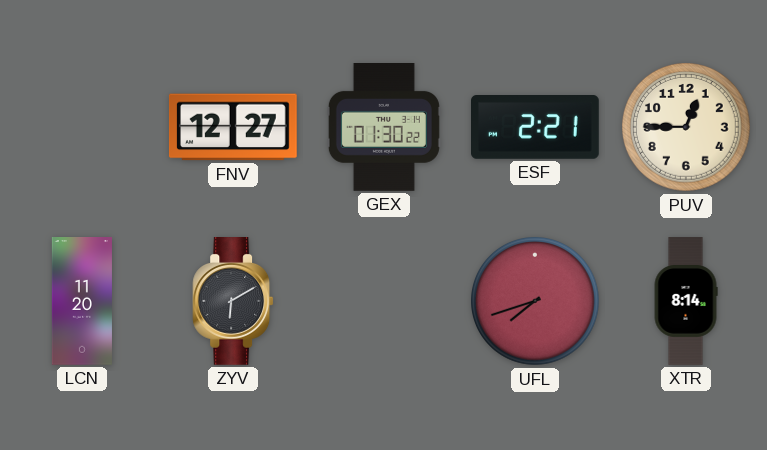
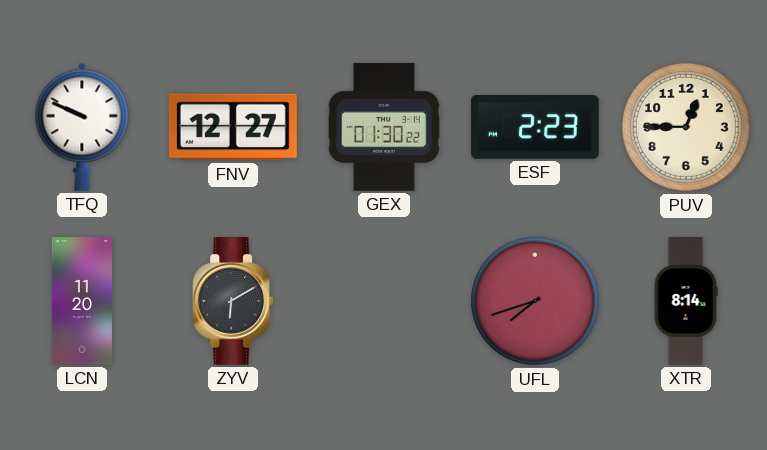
TFQ: none -> 9:49
ESF: 2:21 -> 2:23
